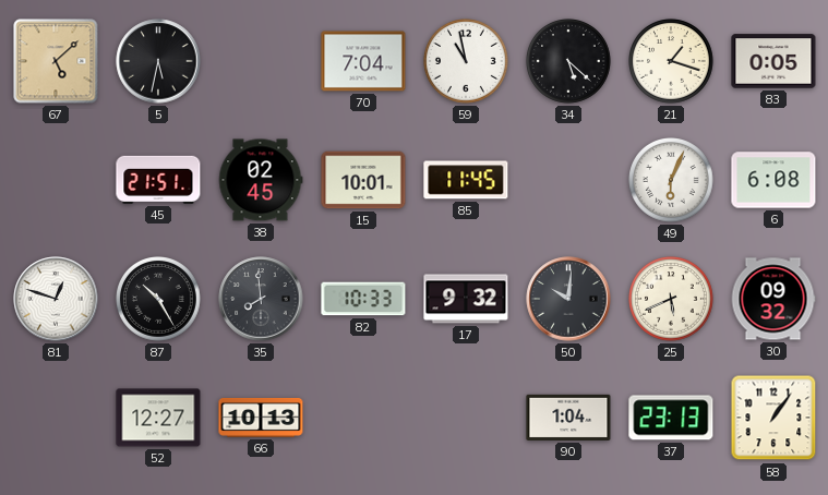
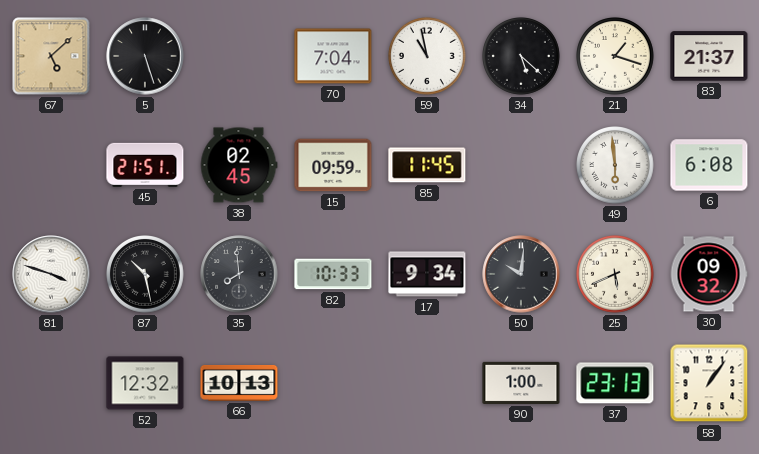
5: 5:32 -> 5:27
83: 0:05 -> 21:37
15: 10:01 -> 09:59
49: 6:04 -> 5:59
81: 12:48 -> 3:48
87: 10:25 -> 10:28
17: 9:32 -> 9:34
52: 12:27 -> 12:32
90: 1:04 -> 1:00
